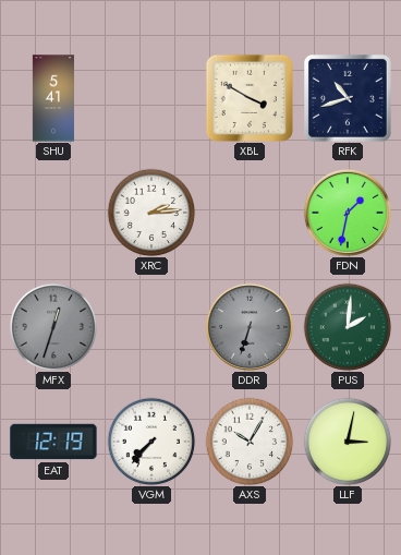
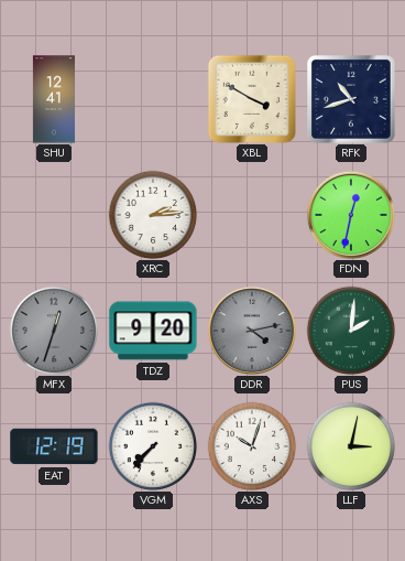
SHU: 5:41 -> 12:41
FDN: 1:32 -> 12:32
TDZ: none -> 9:20
DDR: 6:33 -> 4:13
AXS: 10:05 -> 10:03
